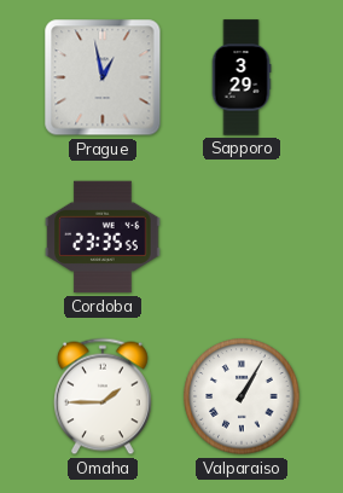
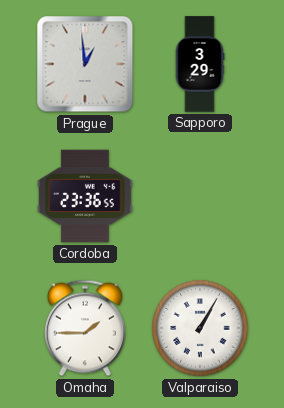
Prague: 12:58 -> 12:59
Cordoba: 23:35 -> 23:36
